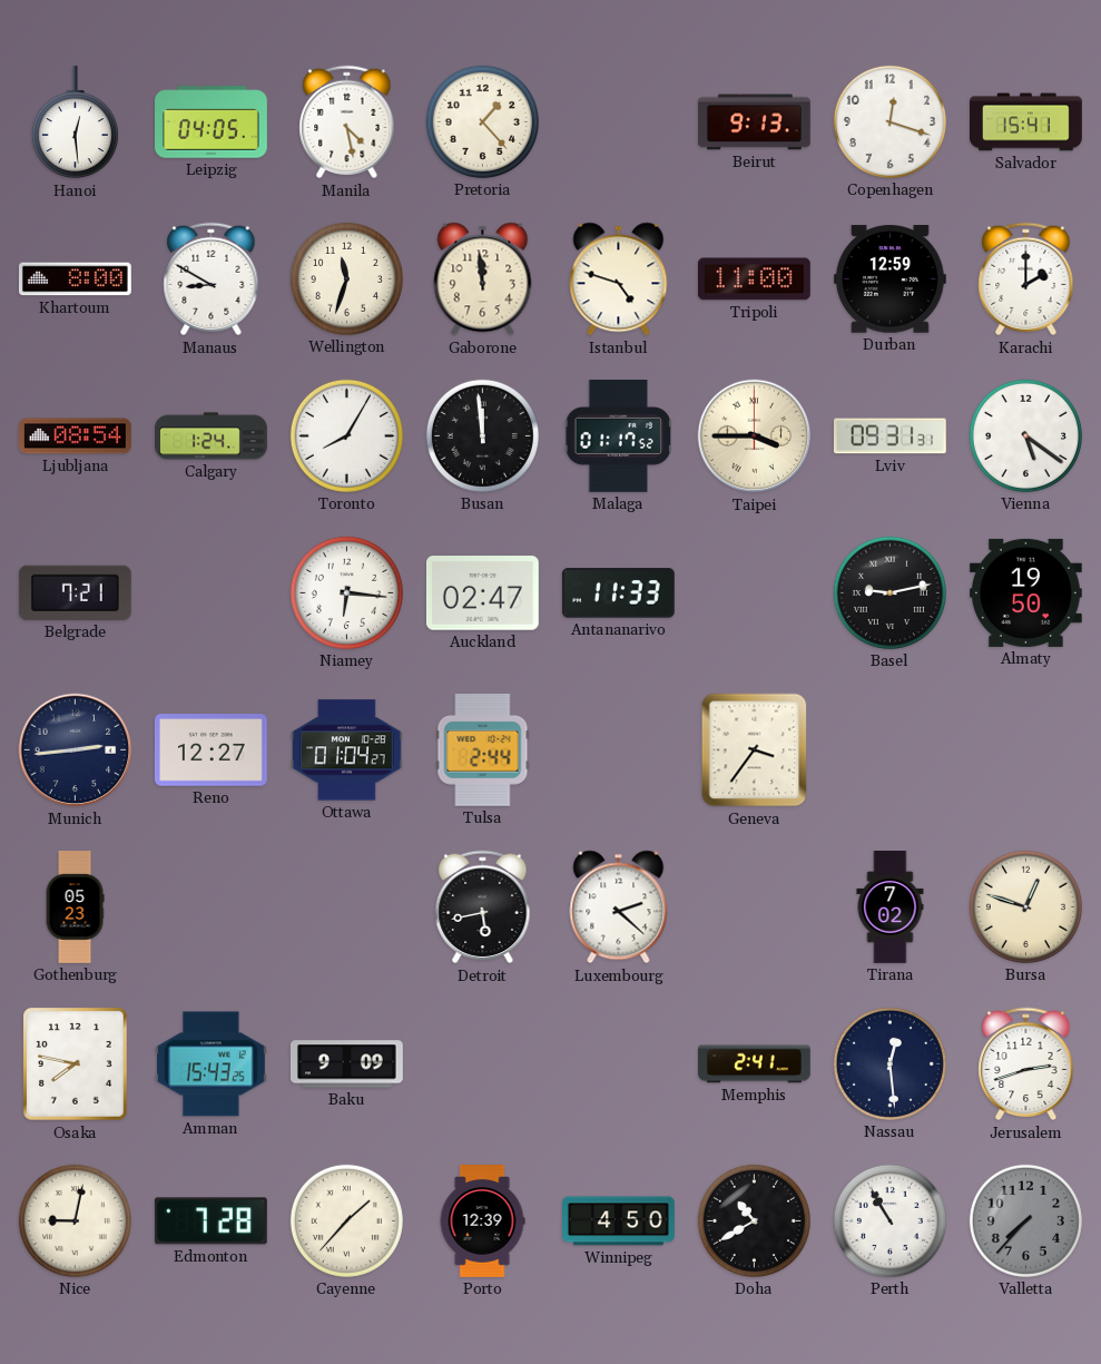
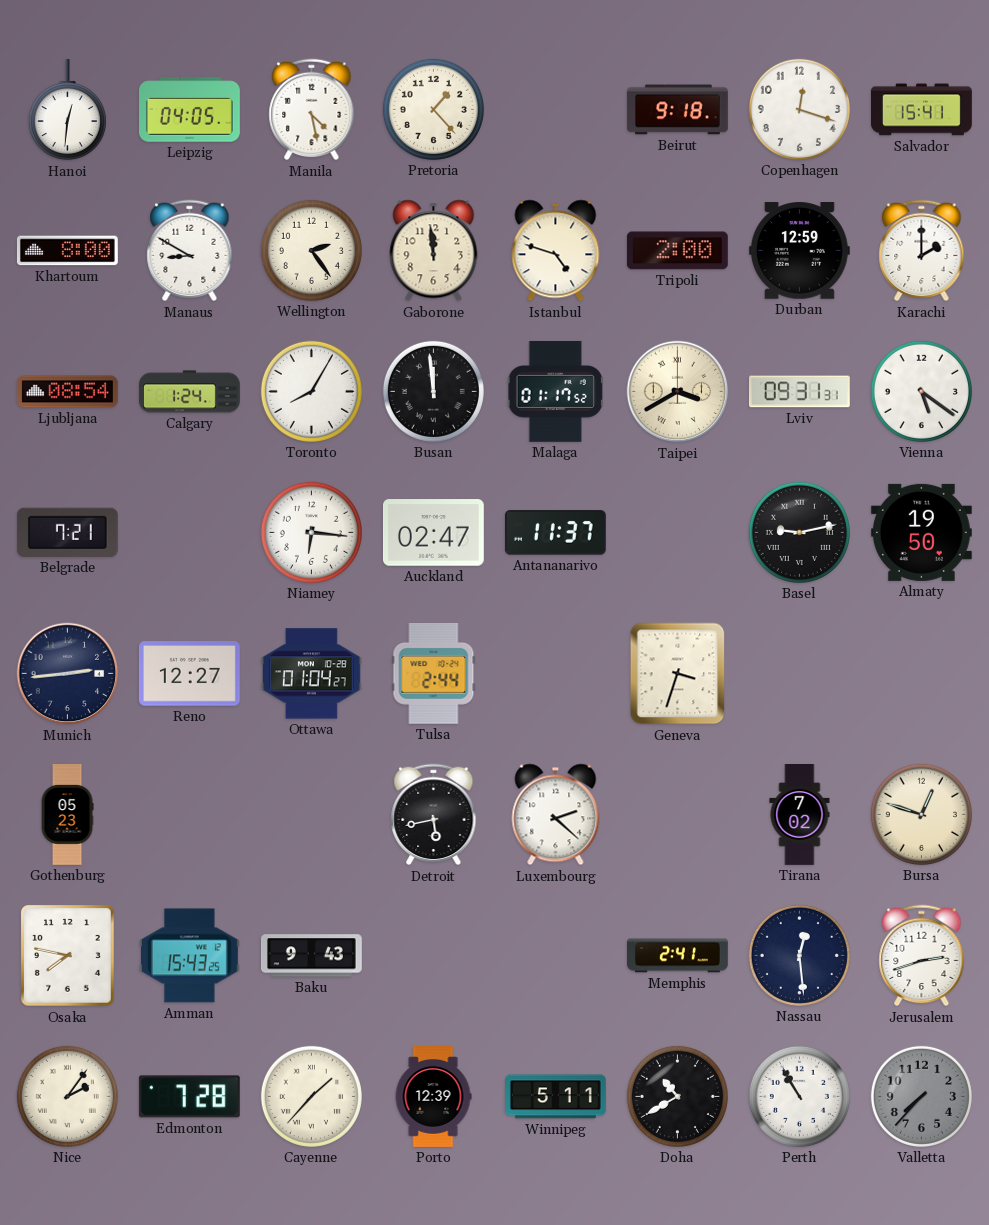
Hanoi: 12:29 -> 12:31
Beirut: 9:13 -> 9:18
Wellington: 11:33 -> 2:24
Tripoli: 11:00 -> 2:00
Taipei: 3:45 -> 3:40
Antananarivo: 11:33 -> 11:37
Geneva: 3:36 -> 3:33
Baku: 9:09 -> 9:43
Nice: 9:02 -> 2:06
Winnipeg: 4:50 -> 5:11
